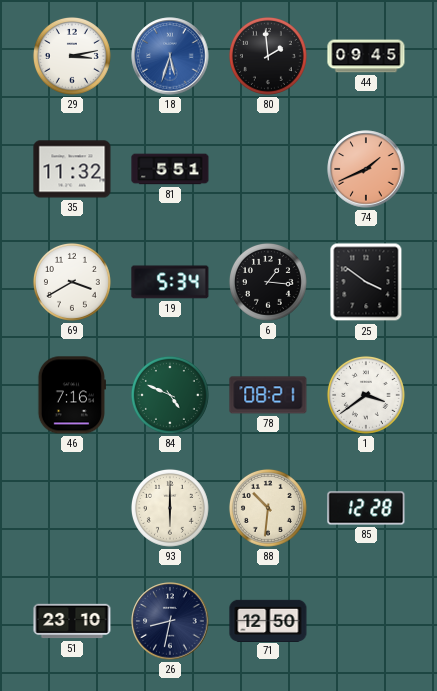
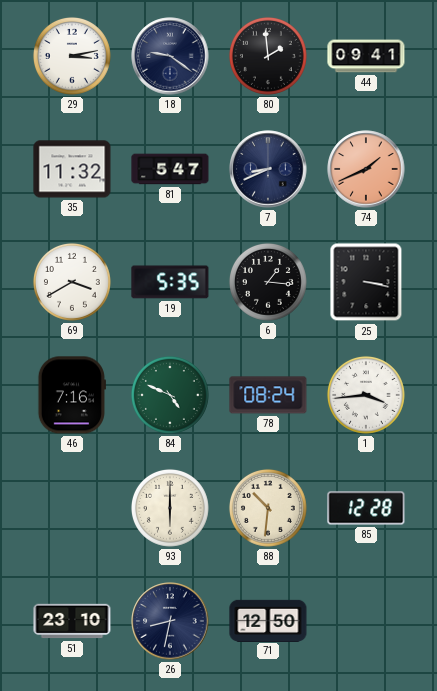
18: 5:33 -> 9:21
18 dial: blue -> navy
44: 09:45 -> 09:41
81: 5:51 -> 5:47
7: none -> 8:41
19: 5:34 -> 5:35
25: 3:51 -> 3:17
78: 08:21 -> 08:24
1: 3:39 -> 3:44
